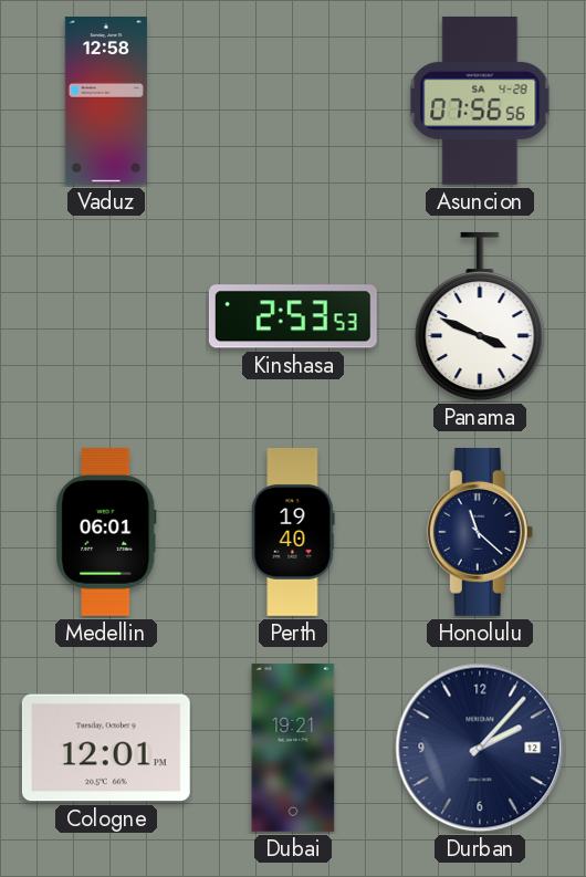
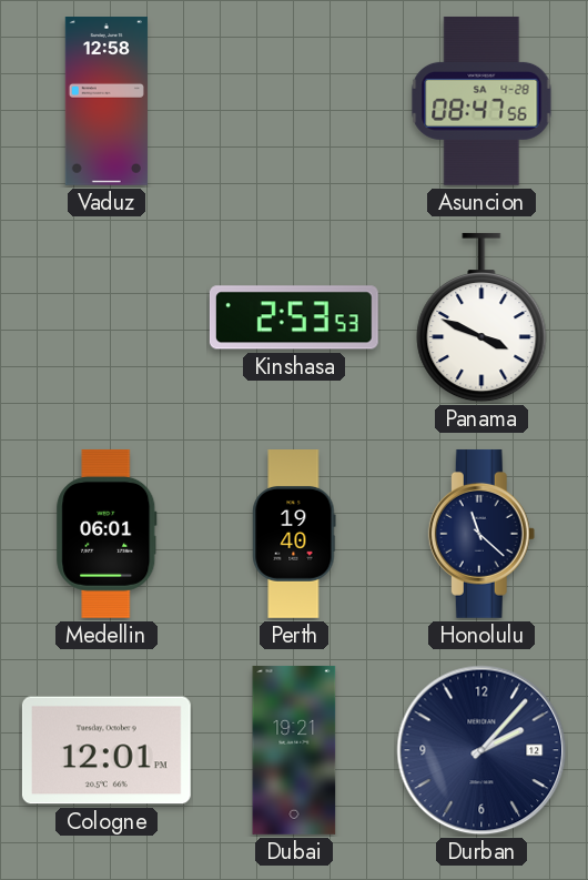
Asuncion: 07:56 -> 08:47
